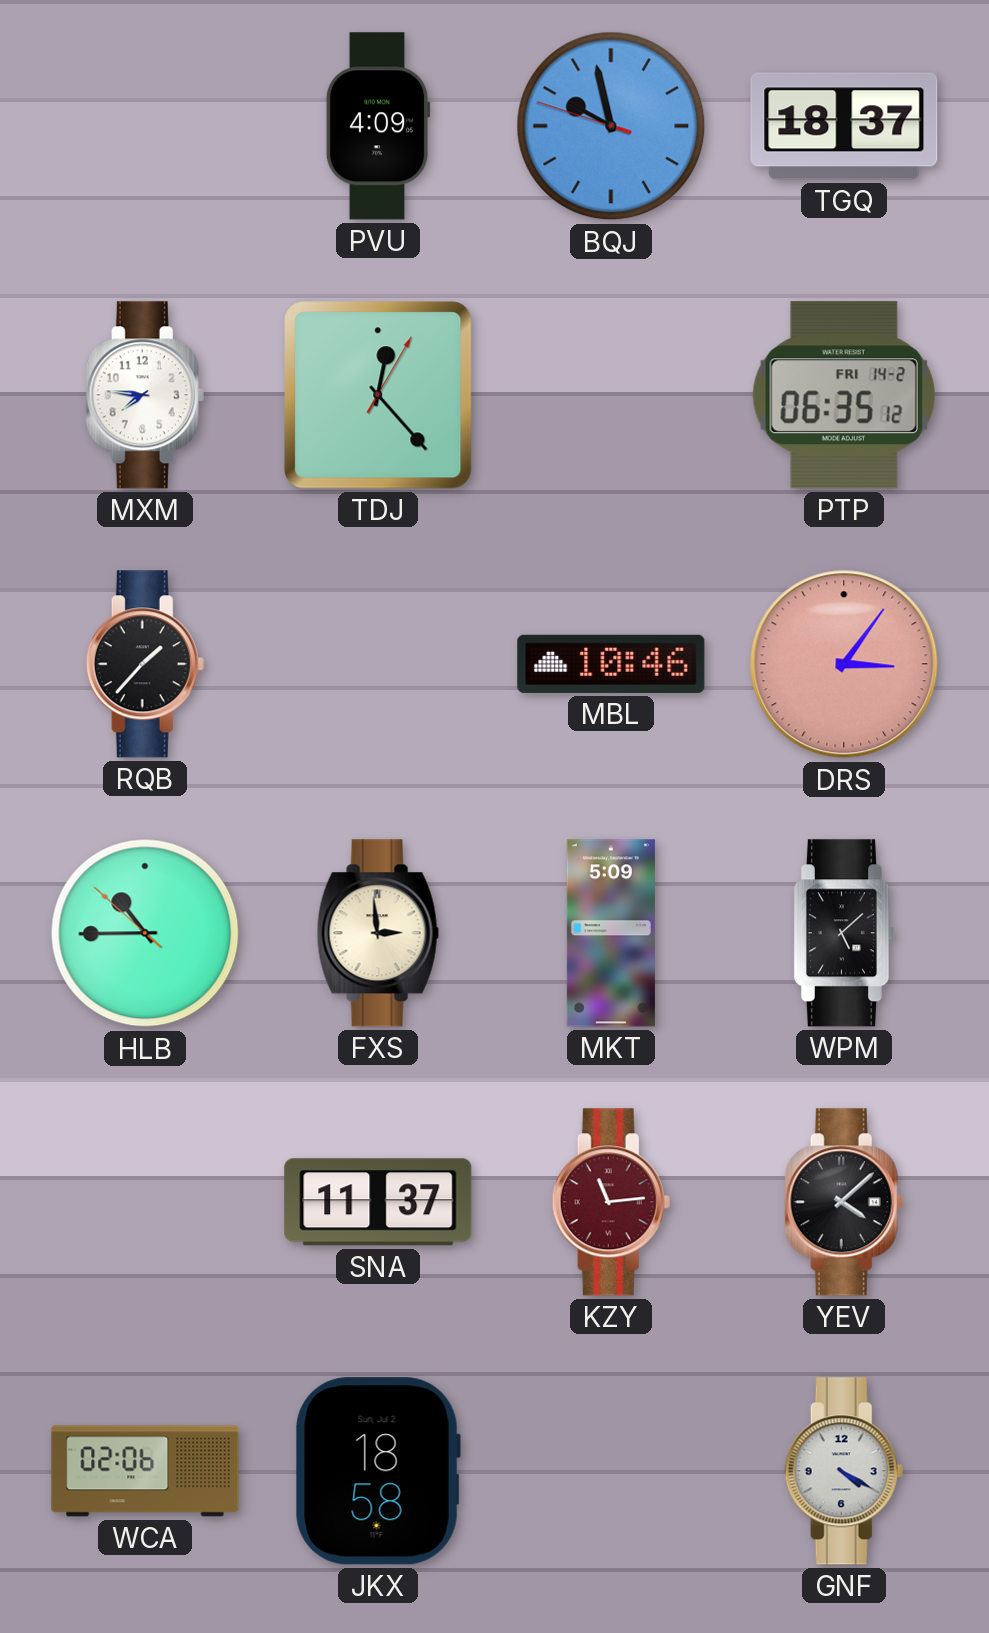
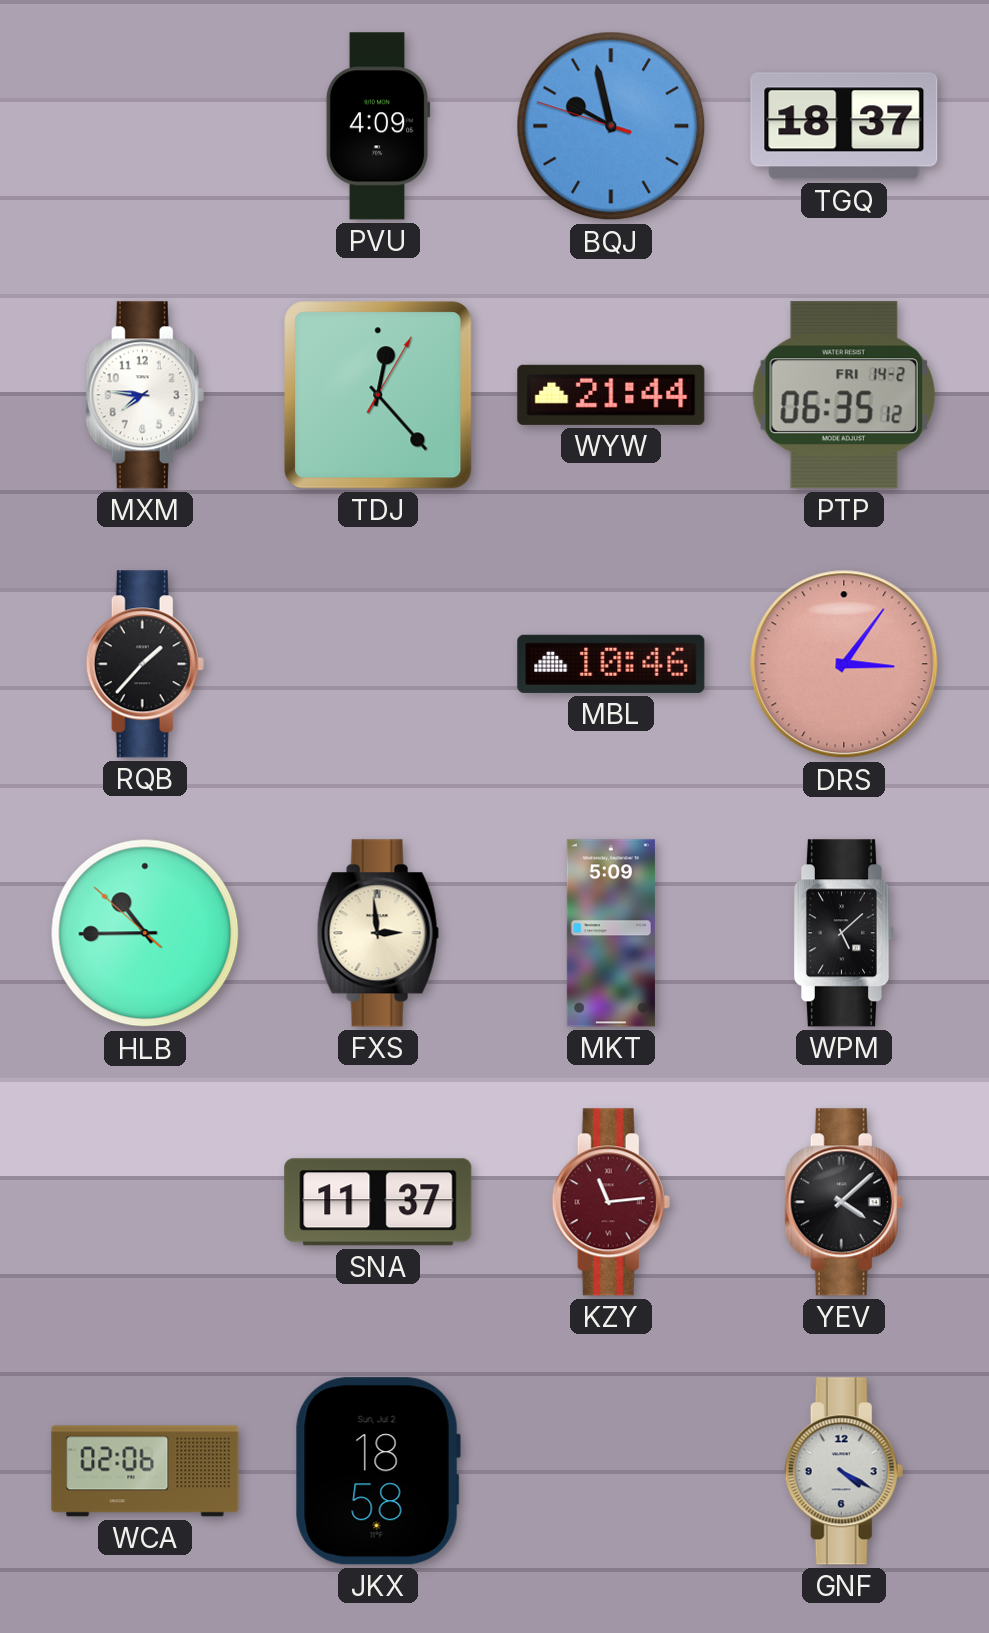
WYW: none -> 21:44
